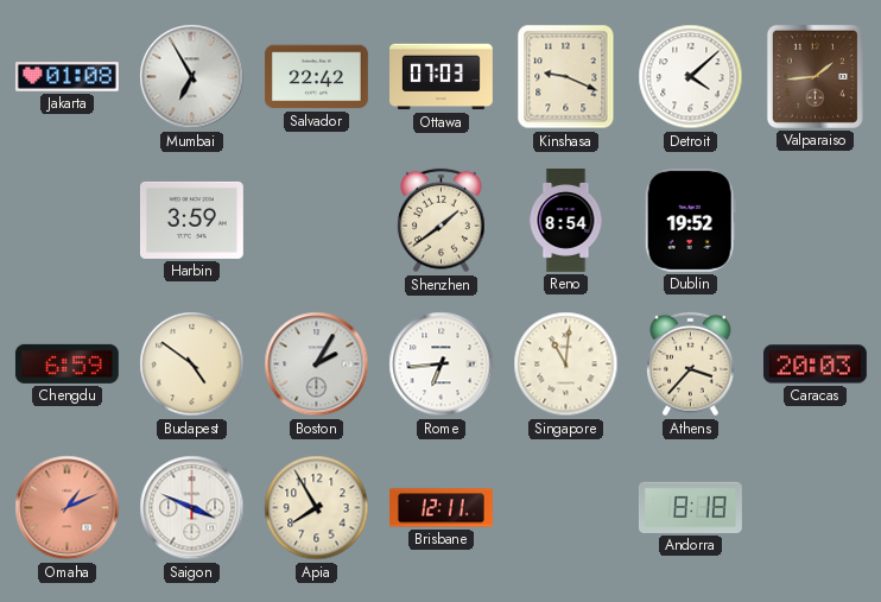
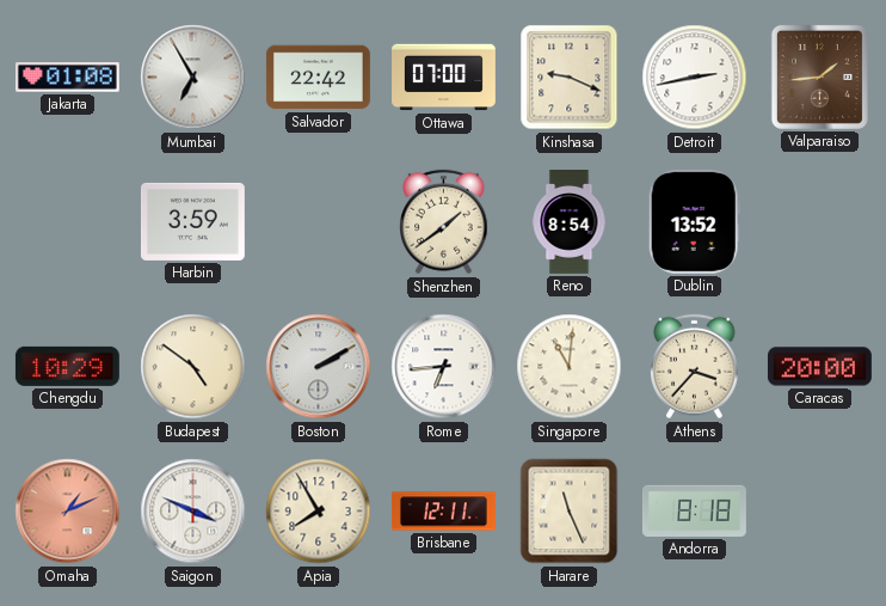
Ottawa: 07:03 -> 07:00
Detroit: 4:08 -> 2:43
Dublin: 19:52 -> 13:52
Chengdu: 6:59 -> 10:29
Boston: 2:05 -> 2:10
Caracas: 20:03 -> 20:00
Harare: none -> 11:26
